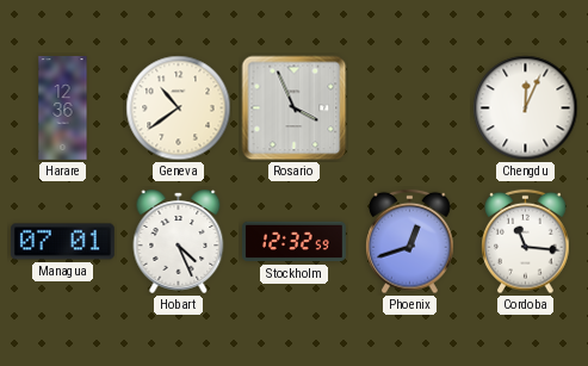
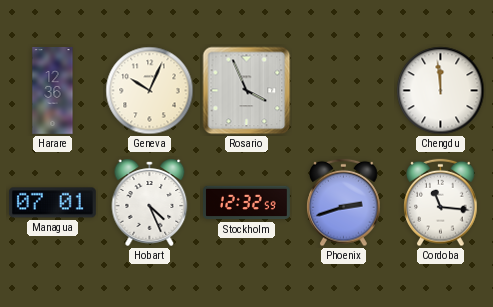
Geneva: 10:39 -> 10:04
Chengdu: 12:04 -> 11:59
Phoenix: 12:42 -> 2:42
